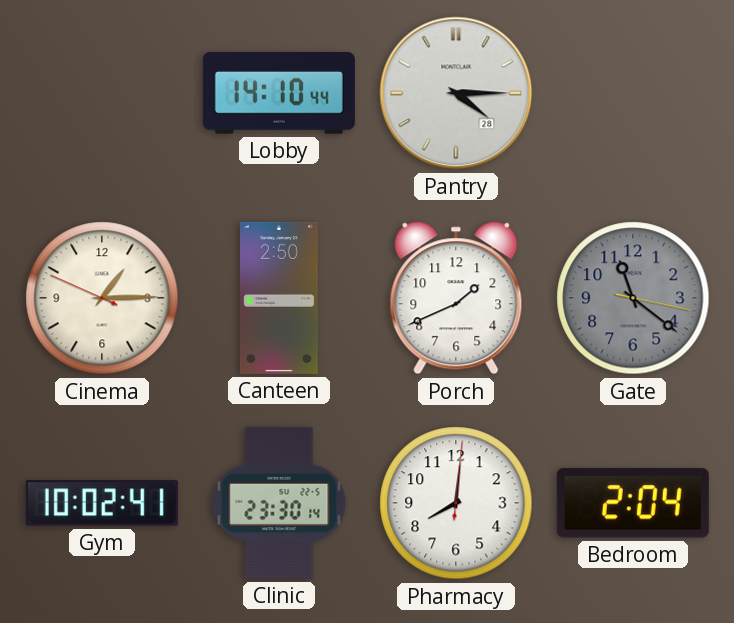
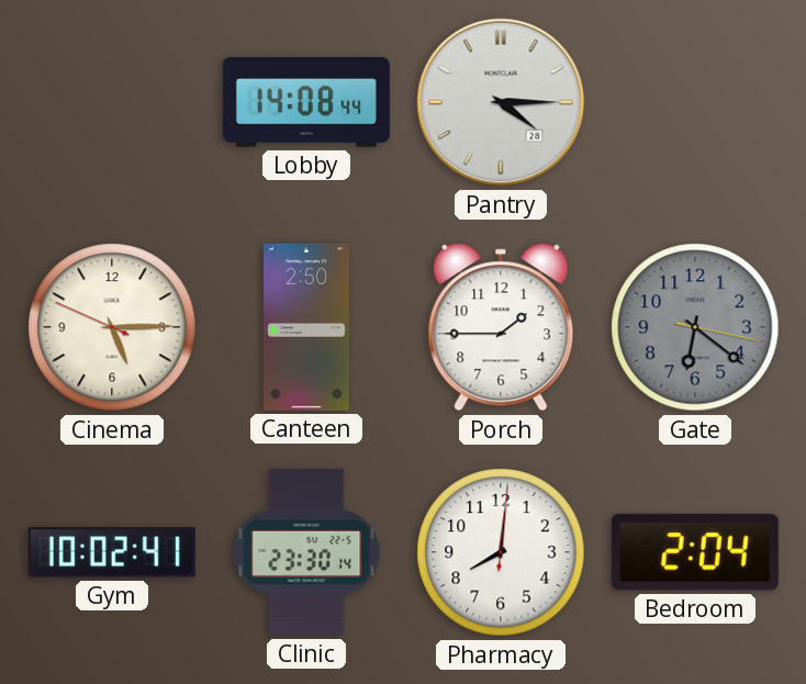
Lobby: 14:10 -> 14:08
Cinema: 1:14 -> 5:14
Porch: 1:41 -> 1:45
Gate: 11:21 -> 6:21
